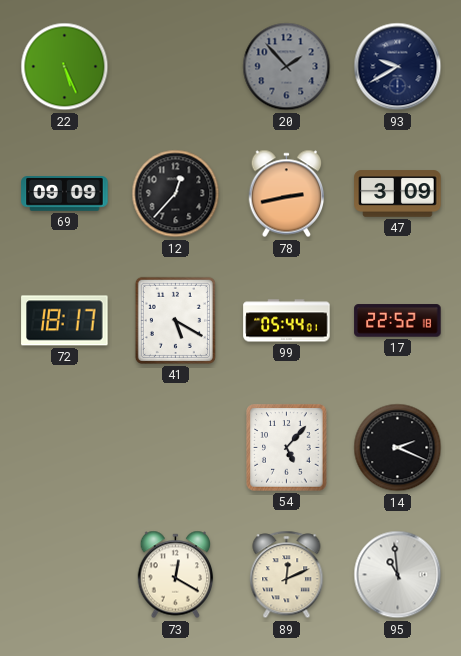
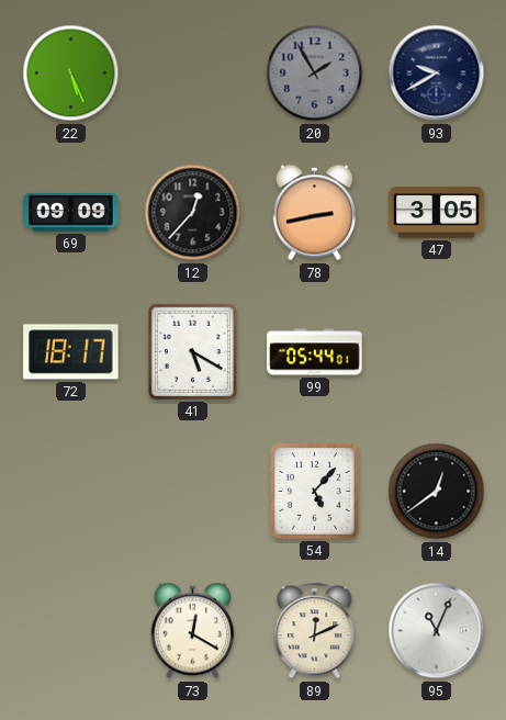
20: 1:53 -> 1:55
47: 3:09 -> 3:05
17: 22:52 -> none
14: 2:19 -> 12:39
95: 10:59 -> 11:04
